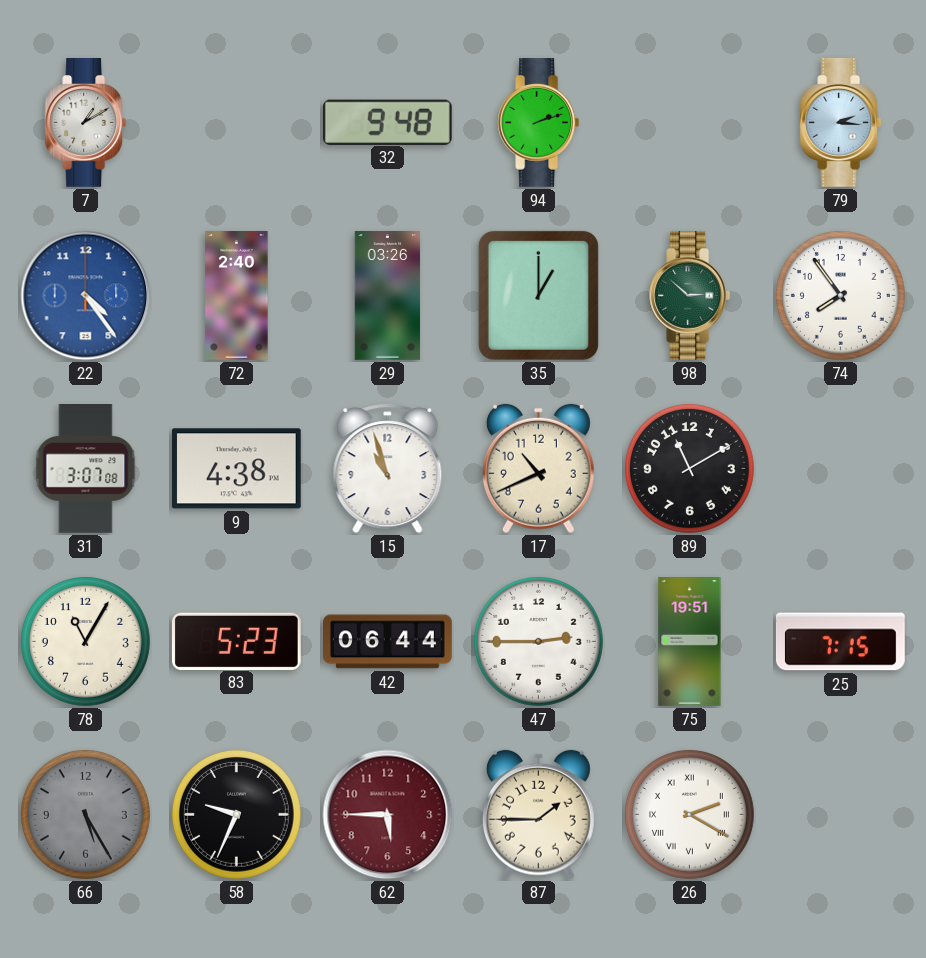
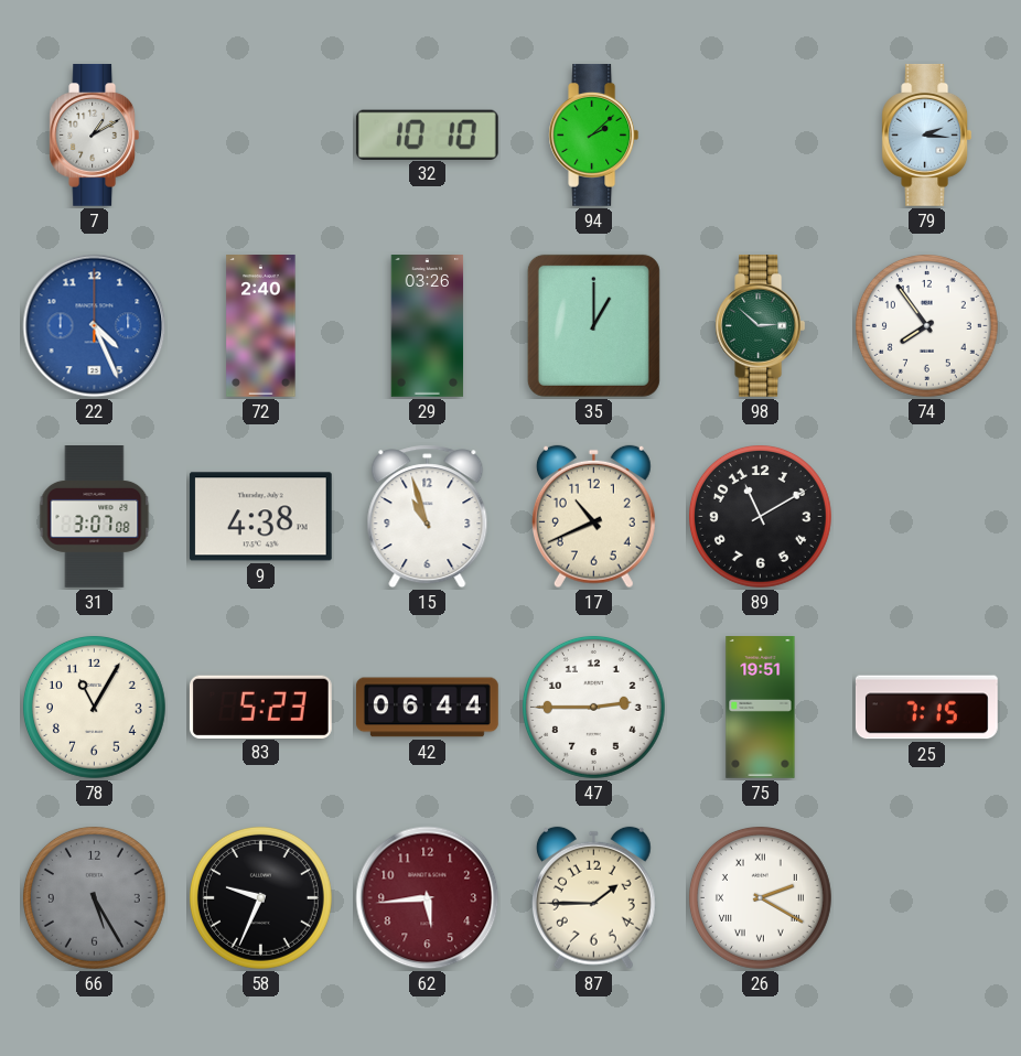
32: 9:48 -> 10:10
94: 2:12 -> 2:08
22: 4:24 -> 4:26
62: 5:45 -> 5:44
